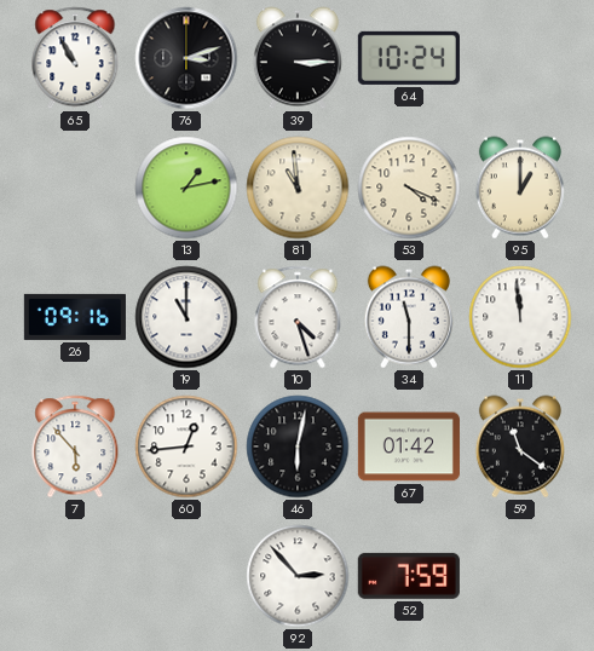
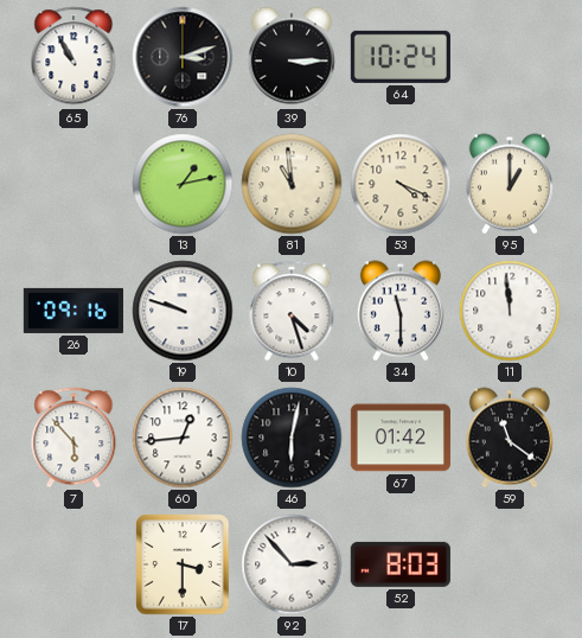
19: 11:00 -> 9:48
17: none -> 3:30
52: 7:59 -> 8:03
